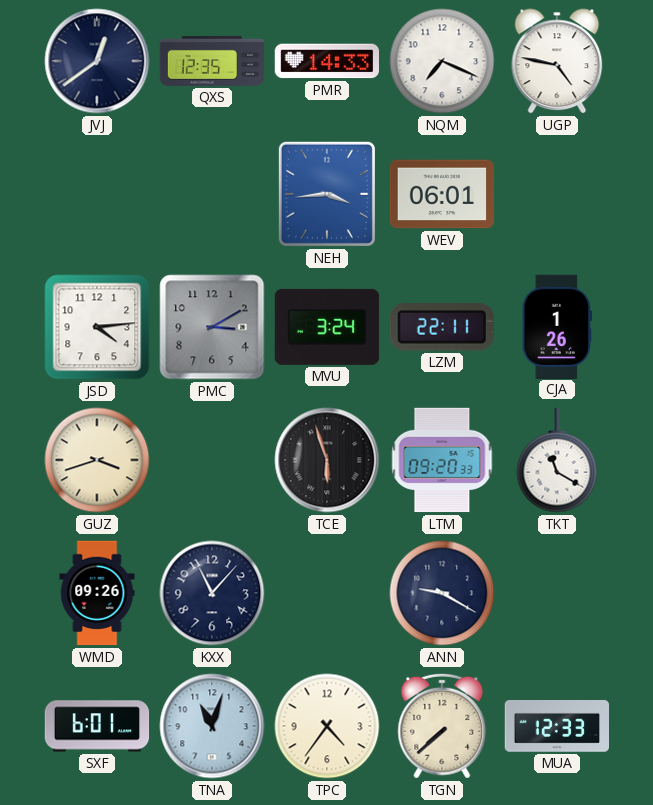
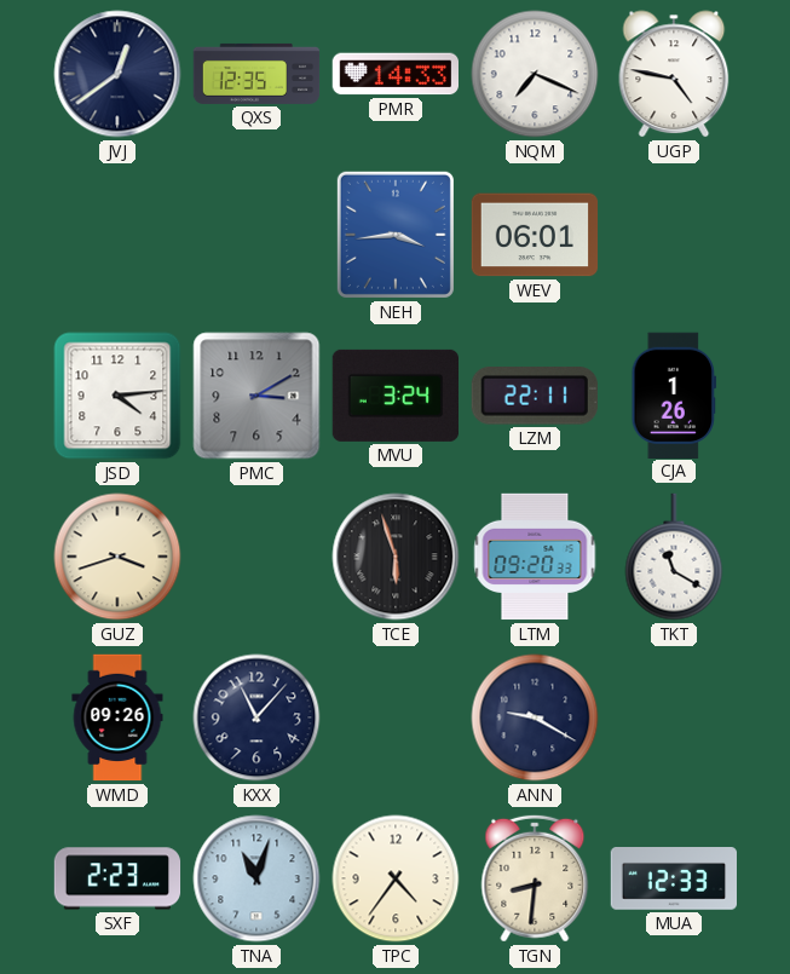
SXF: 6:01 -> 2:23
TGN: 7:38 -> 8:31
